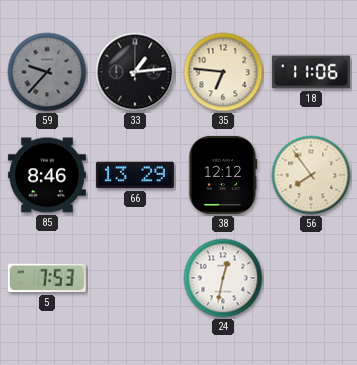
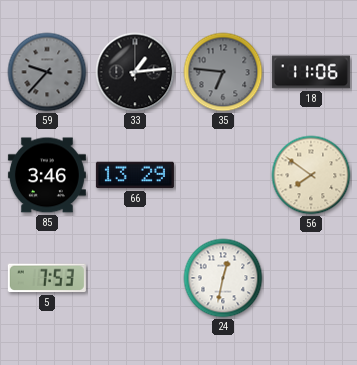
35 dial: cream -> grey
85: 8:46 -> 3:46
38: 12:12 -> none
56: 7:54 -> 7:51
